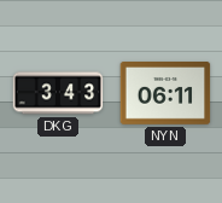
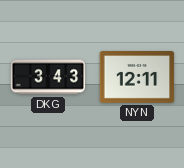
NYN: 06:11 -> 12:11
